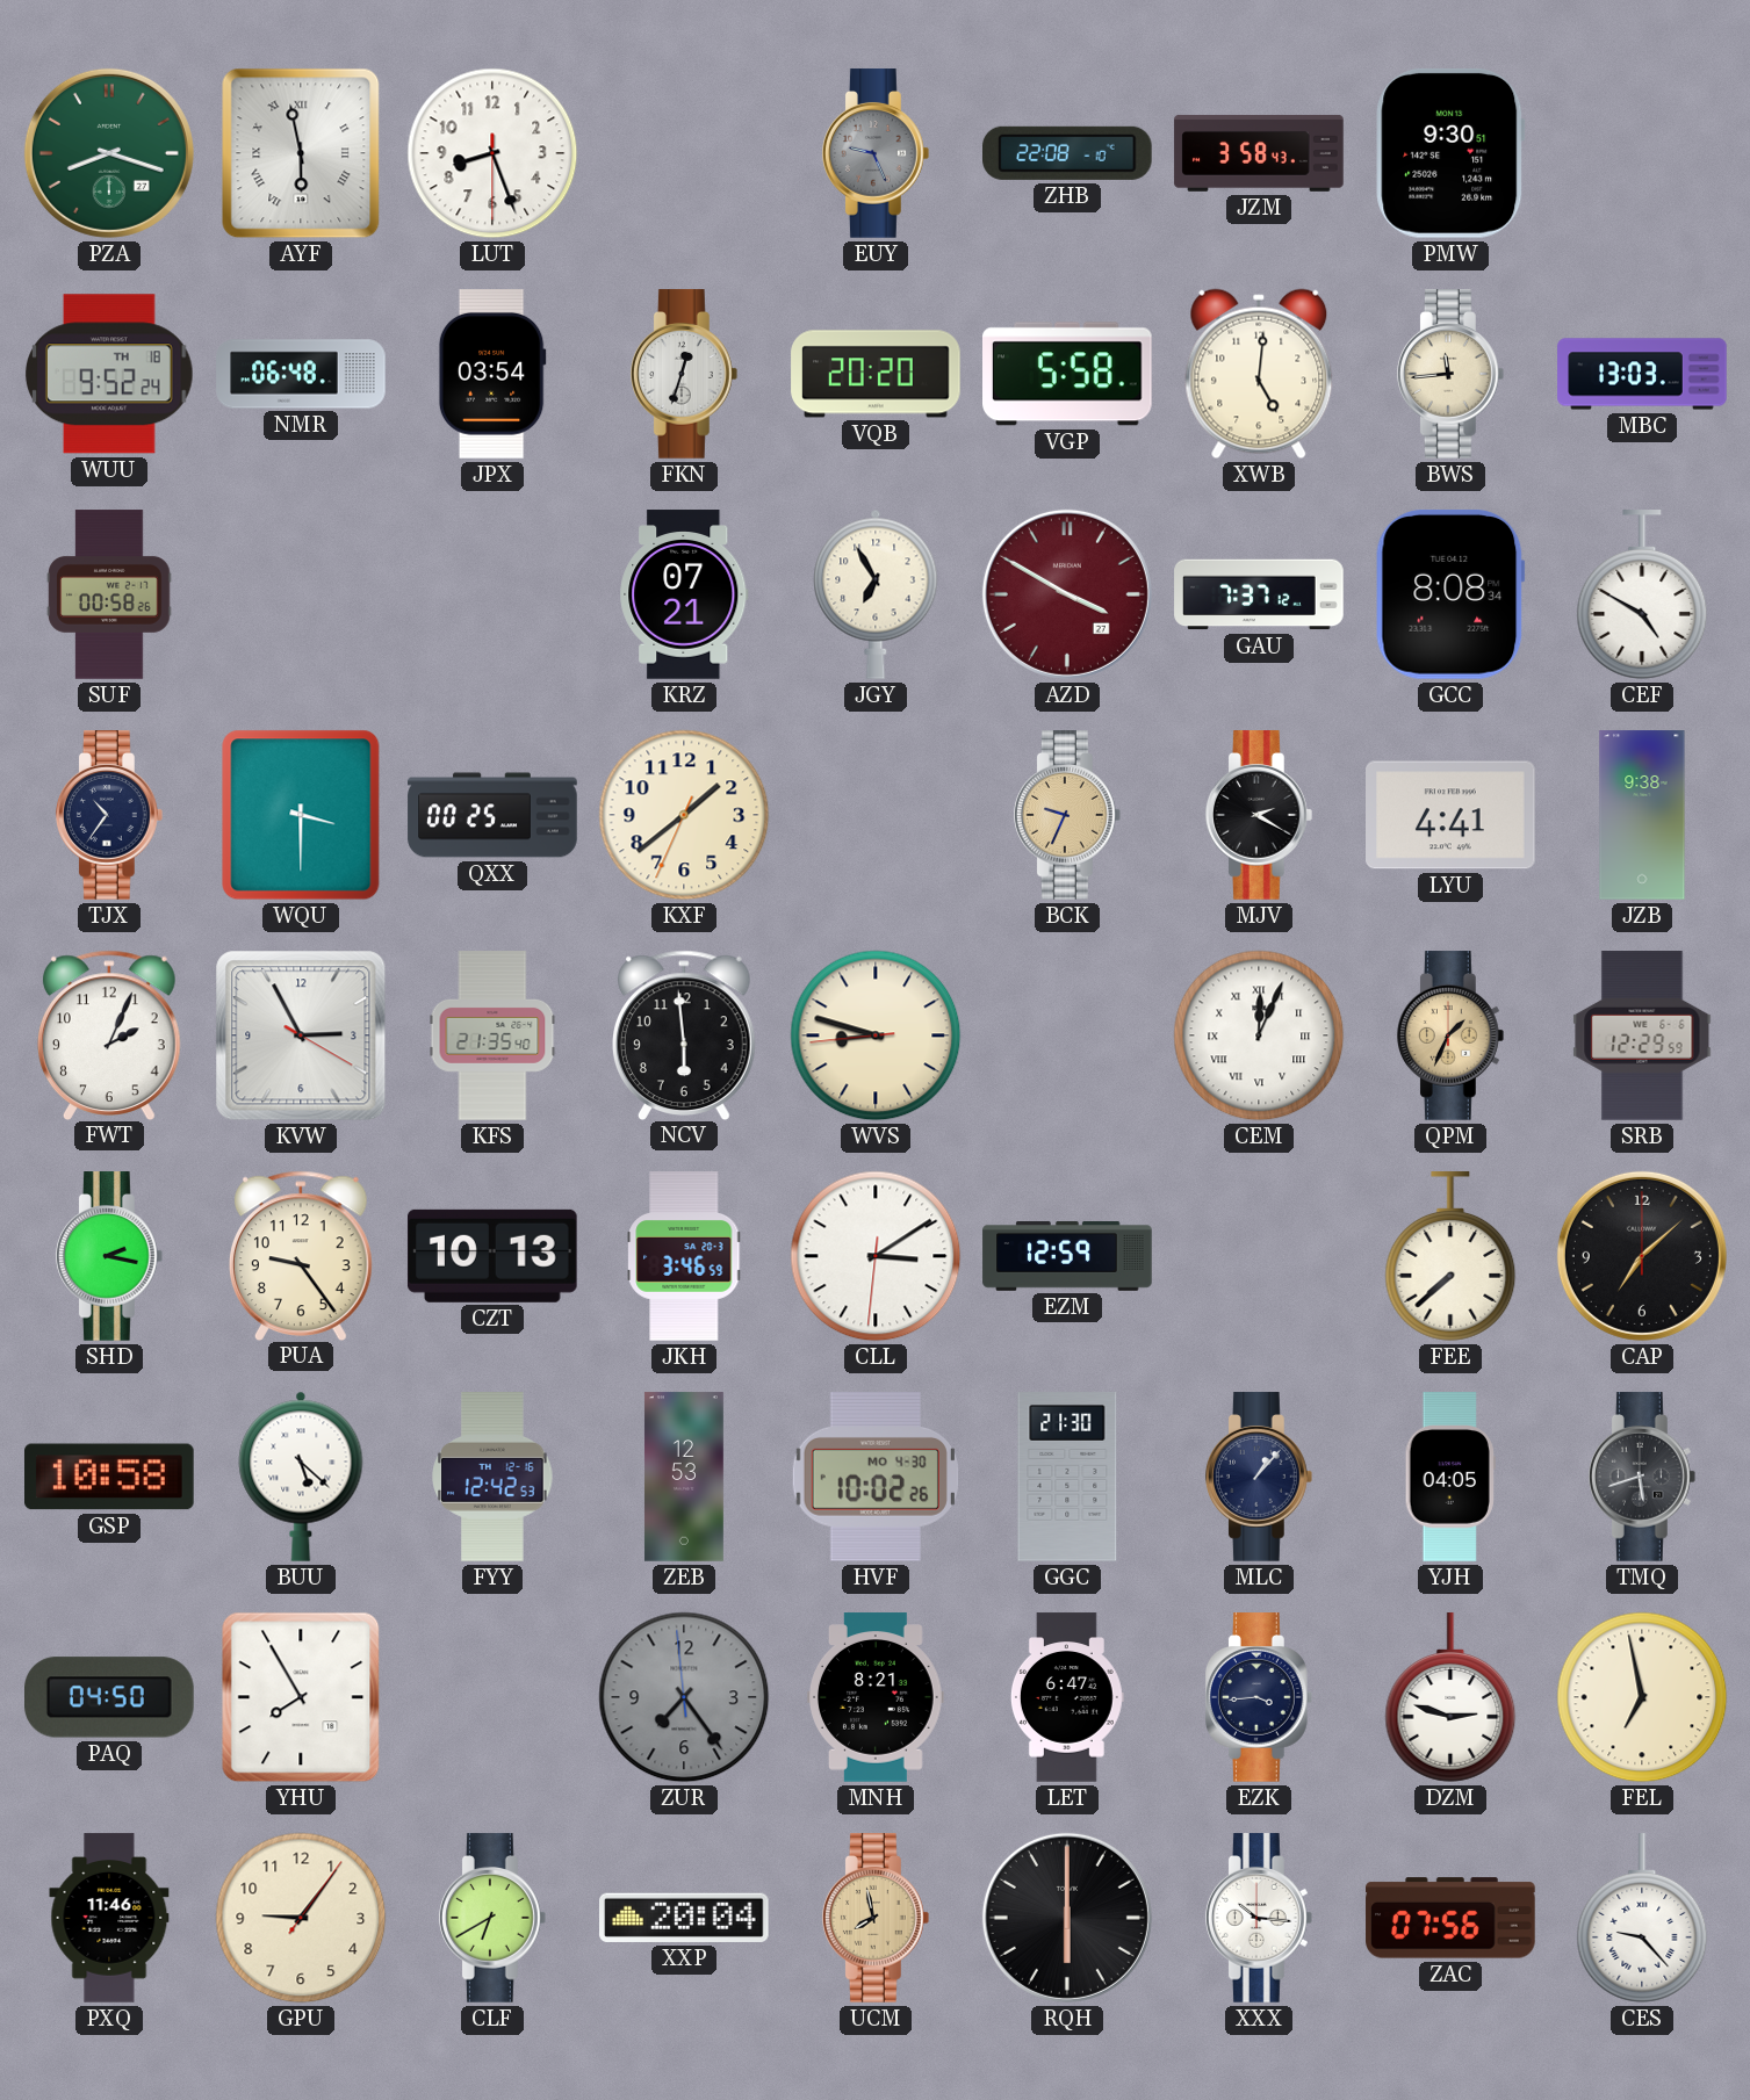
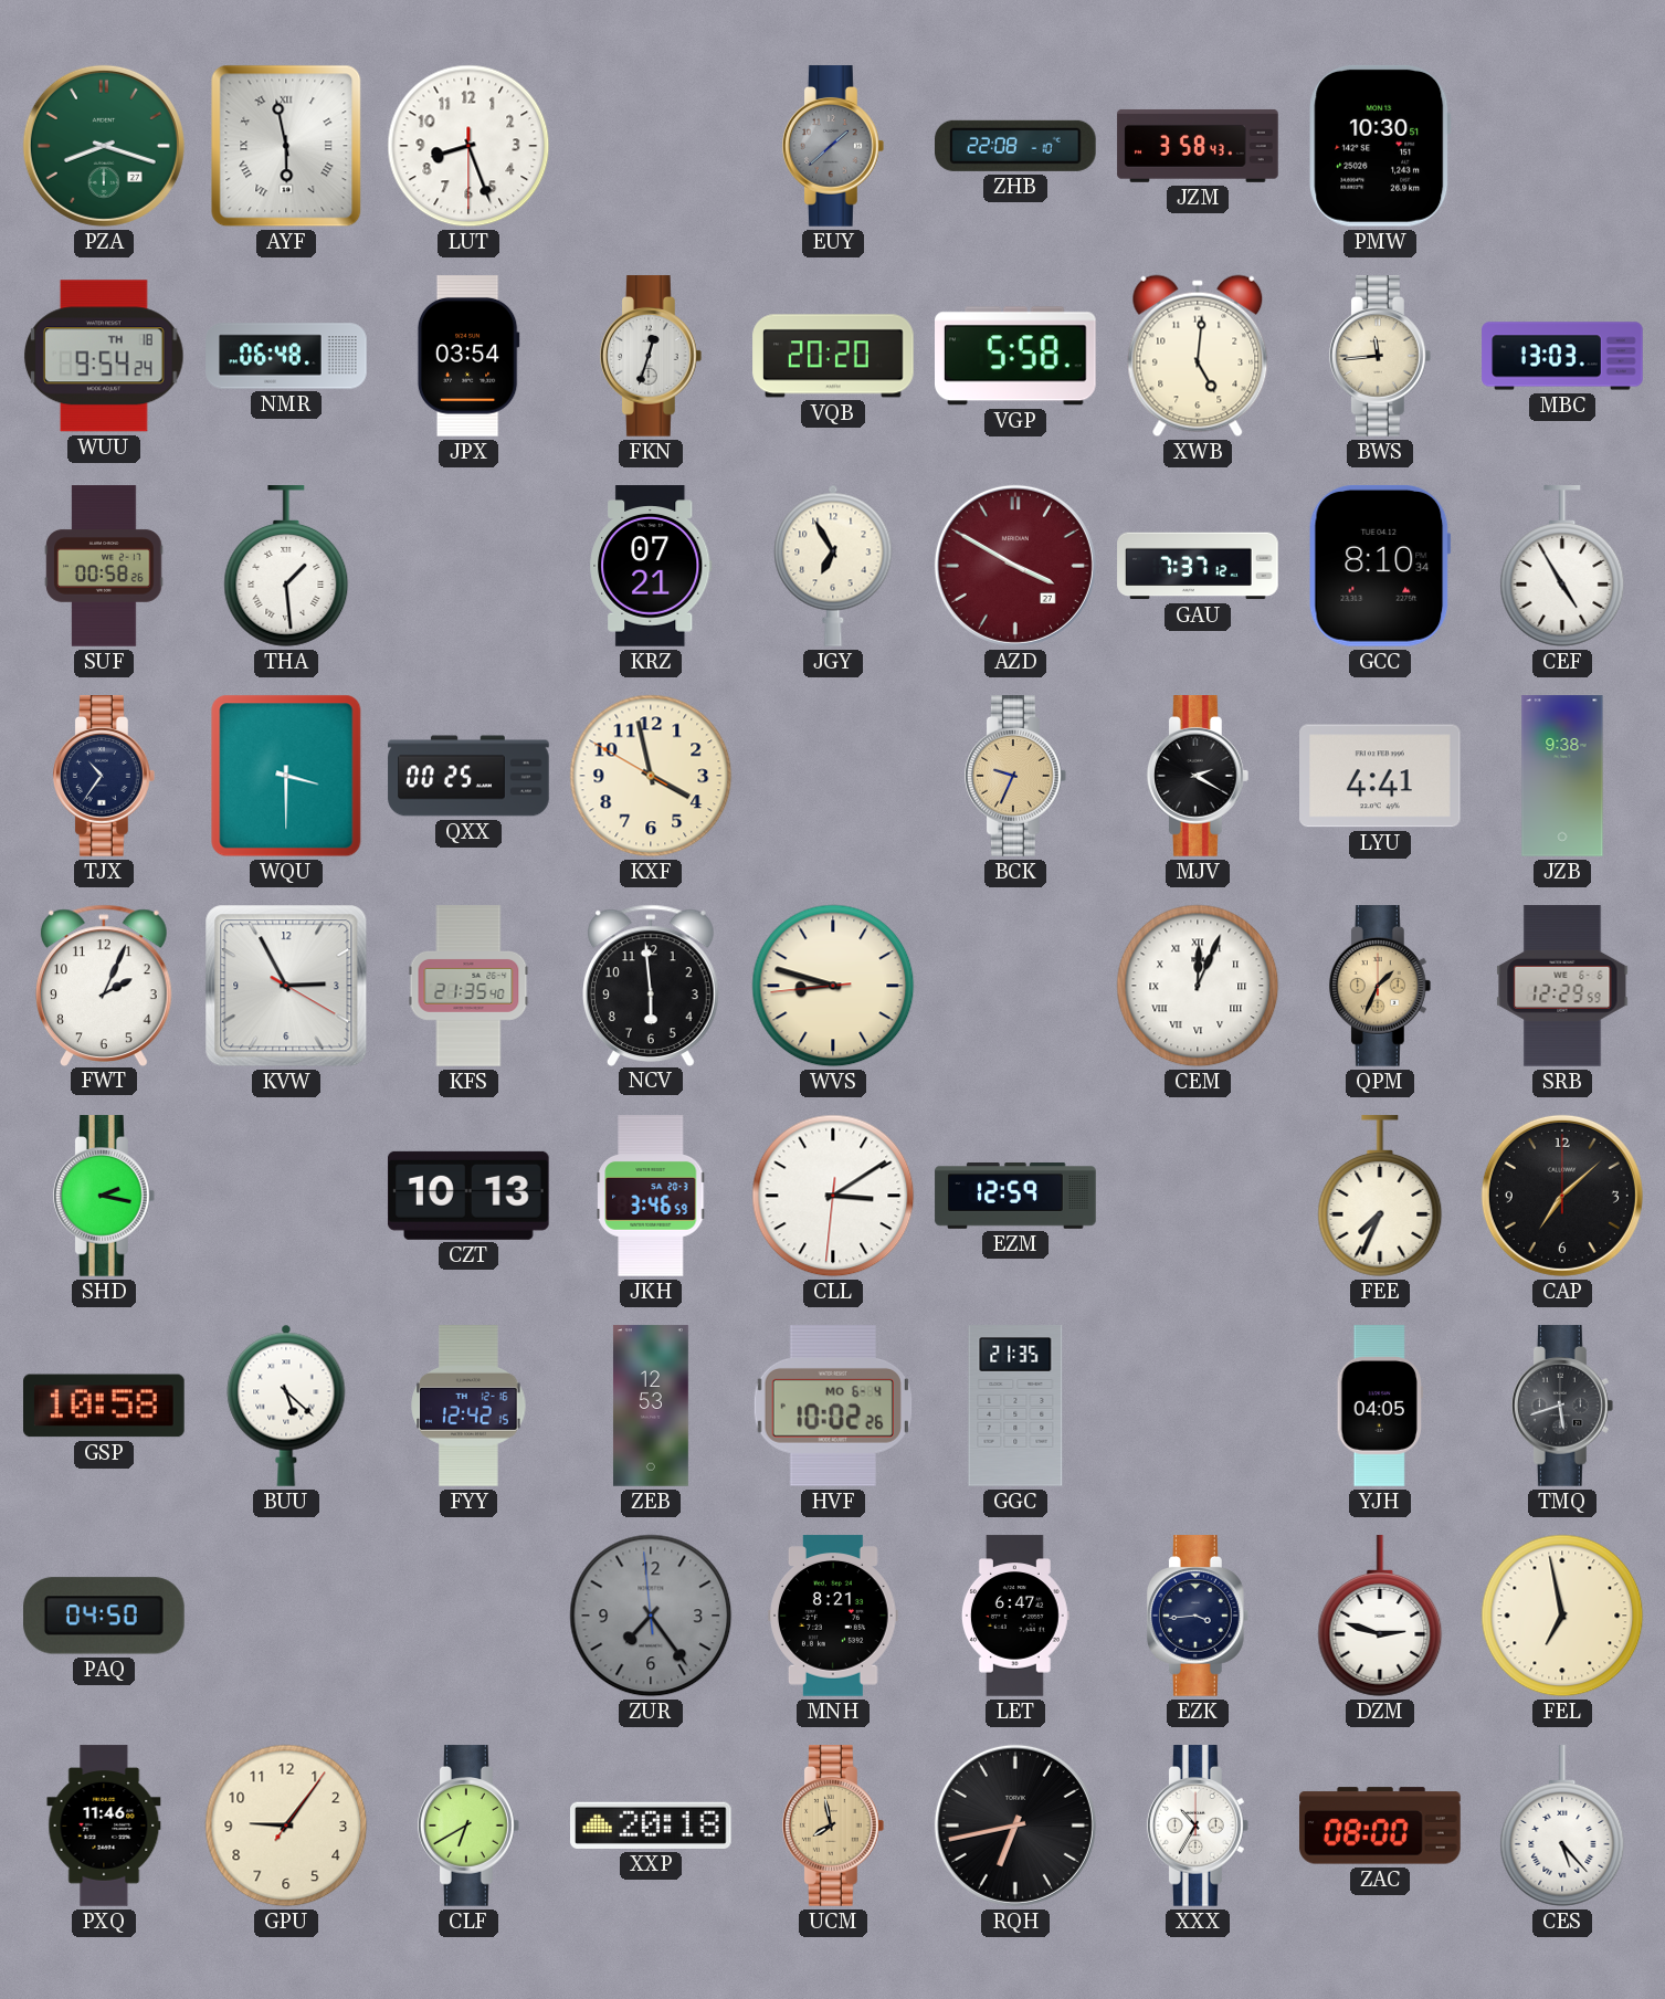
EUY: 9:26 -> 1:38
PMW: 9:30 -> 10:30
WUU: 9:52 -> 9:54
THA: none -> 1:29
GCC: 8:08 -> 8:10
CEF: 4:50 -> 4:55
KXF: 1:38 -> 3:57
PUA: 9:24 -> none
FEE: 7:38 -> 7:34
FYY: 12:42:53 -> 12:42:15
HVF date: MO 4-30 -> MO 6-4
GGC: 21:30 -> 21:35
MLC: 1:07 -> none
YHU: 7:55 -> none
XXP: 20:04 -> 20:18
RQH: 6:00 -> 6:43
XXX: 10:16 -> 10:35
ZAC: 07:56 -> 08:00
CES: 9:23 -> 5:23
